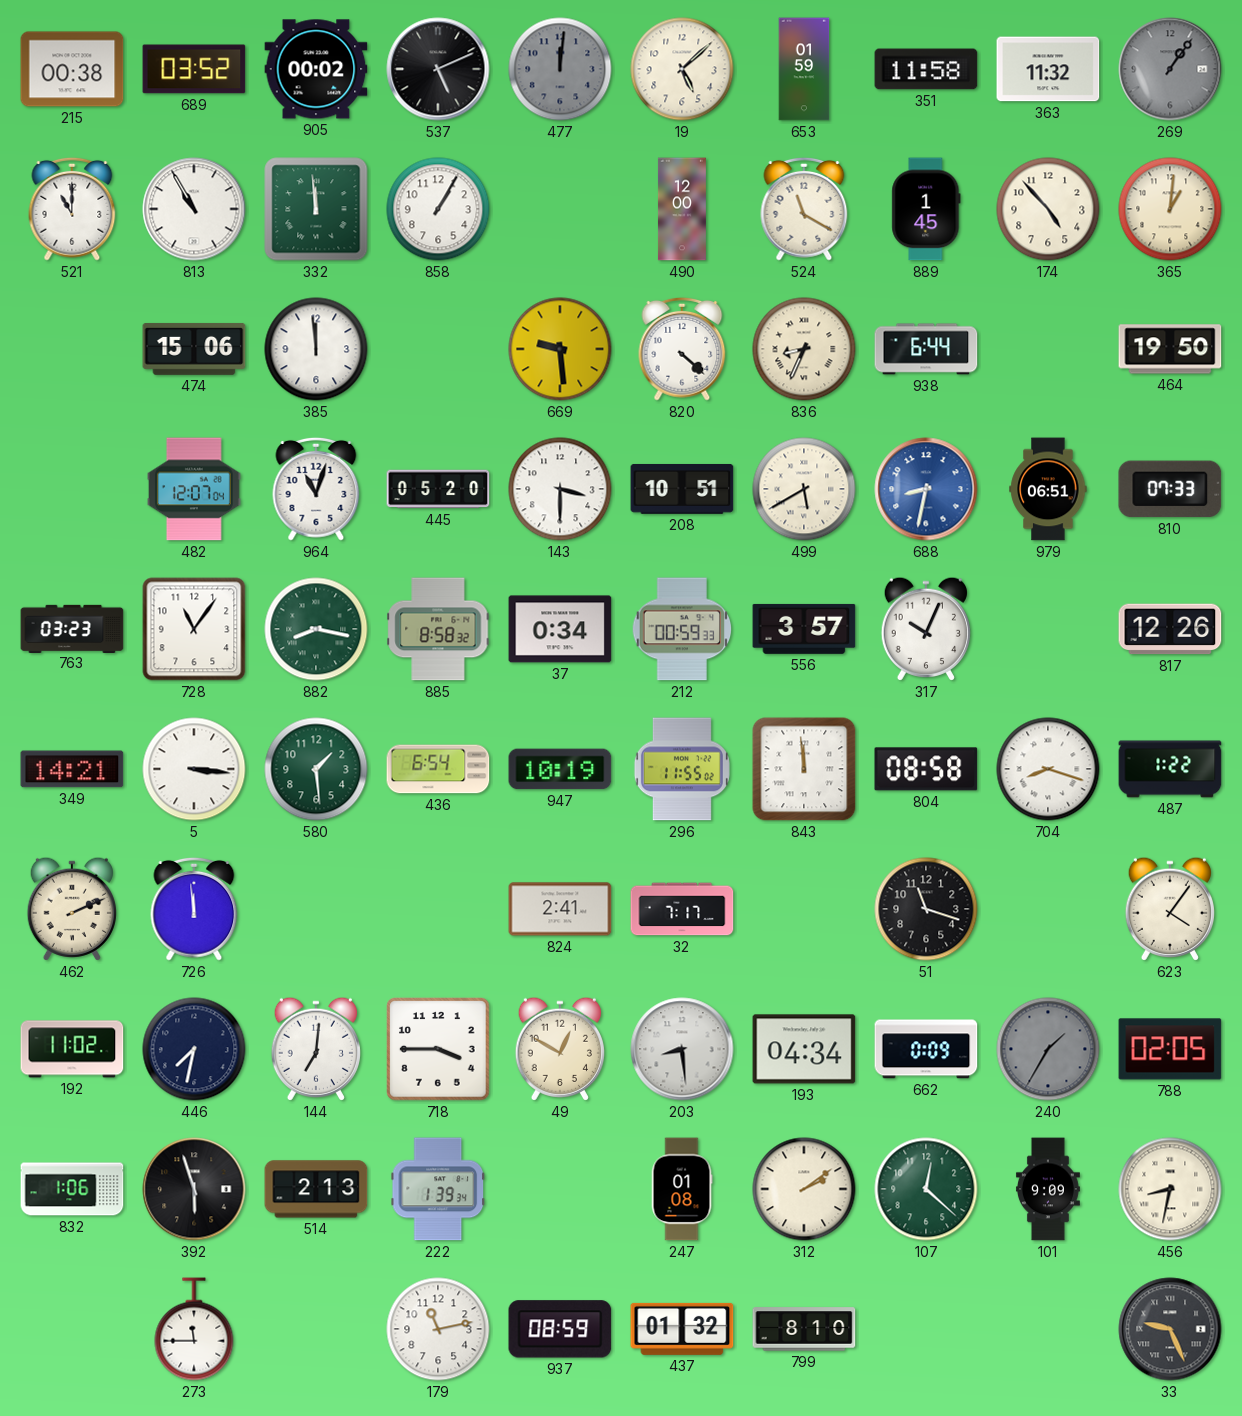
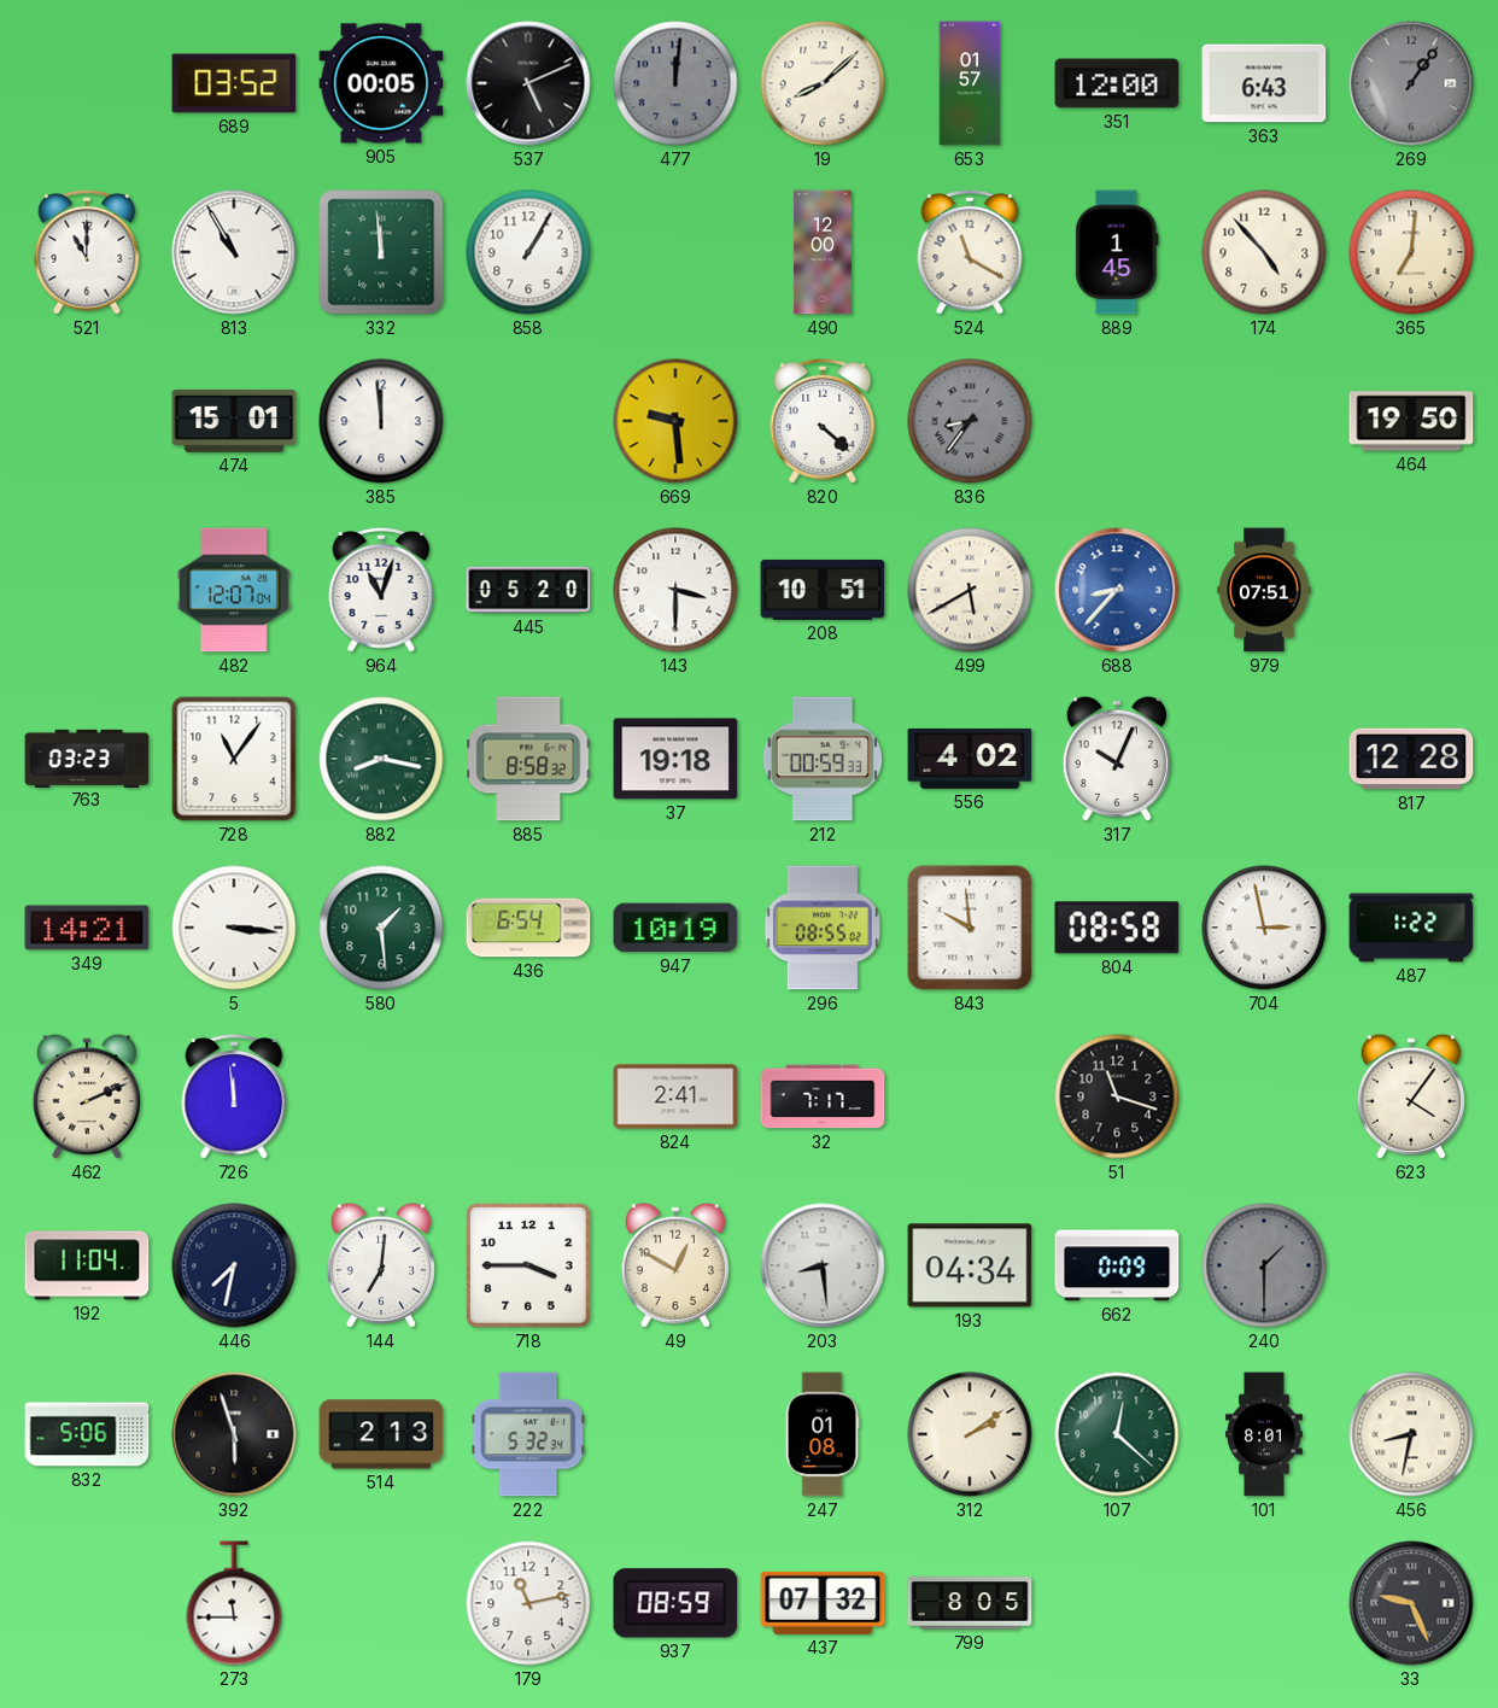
215: 00:38 -> none
905: 00:02 -> 00:05
19: 5:08 -> 8:08
653: 01:59 -> 01:57
351: 11:58 -> 12:00
363: 11:32 -> 6:43
365: 1:01 -> 7:01
474: 15:06 -> 15:01
836: 8:34 -> 8:36
836 dial: cream -> grey
938: 6:44 -> none
688: 8:32 -> 8:37
979: 06:51 -> 07:51
810: 07:33 -> none
37: 0:34 -> 19:18
556: 3:57 -> 4:02
817: 12:26 -> 12:28
296: 11:55 -> 08:55
843: 11:59 -> 9:59
704: 8:18 -> 2:58
192: 11:02 -> 11:04
240: 1:35 -> 1:30
788: 02:05 -> none
832: 1:06 -> 5:06
222: 1:39 -> 5:32
101: 9:09 -> 8:01
437: 01:32 -> 07:32
799: 8:10 -> 8:05
